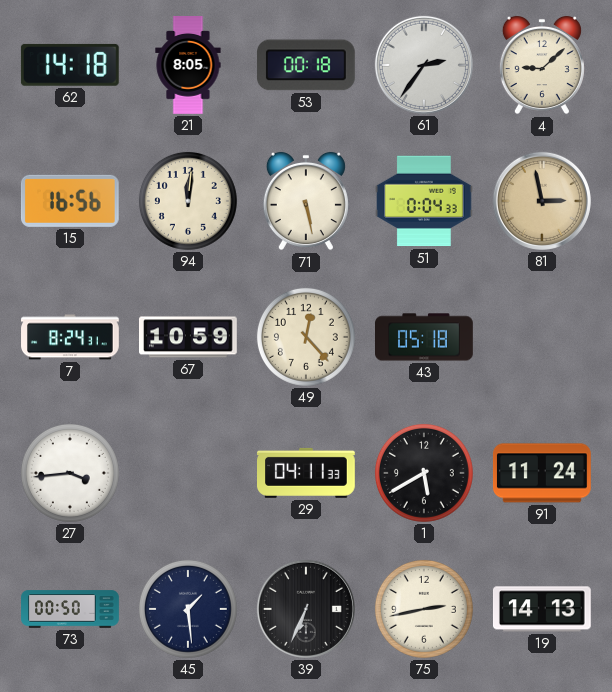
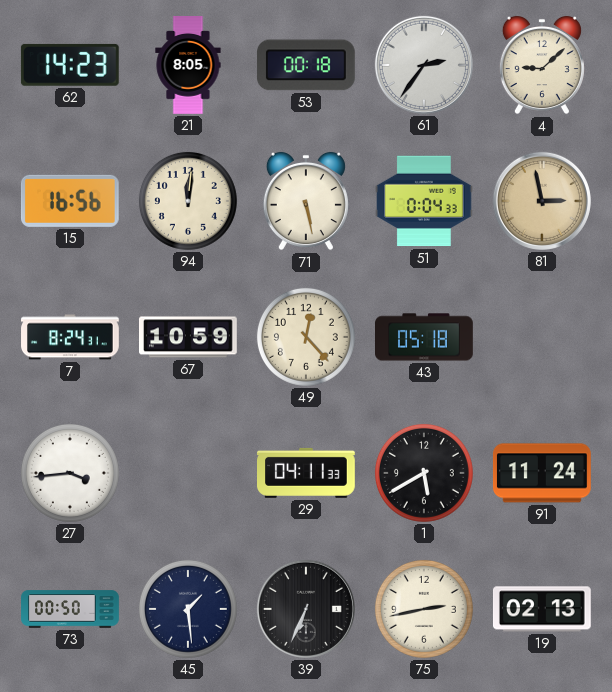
62: 14:18 -> 14:23
19: 14:13 -> 02:13
